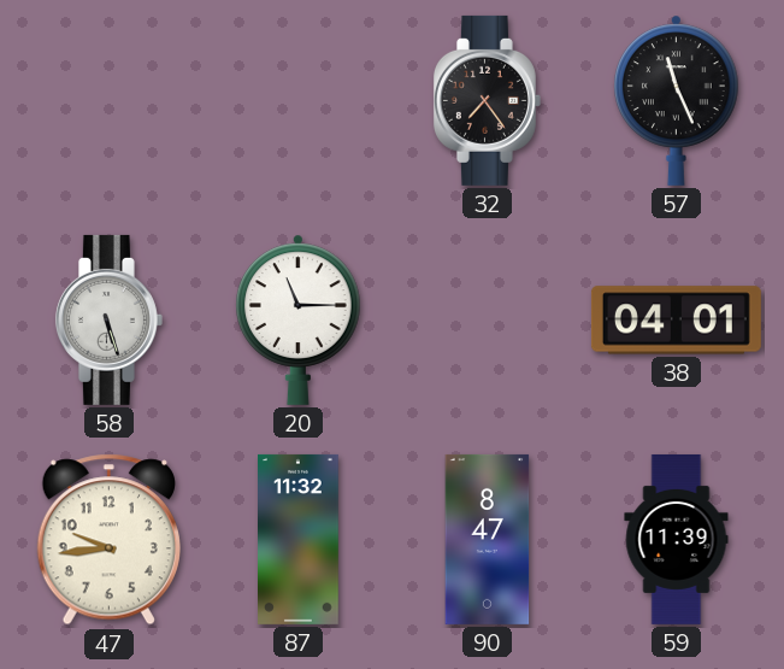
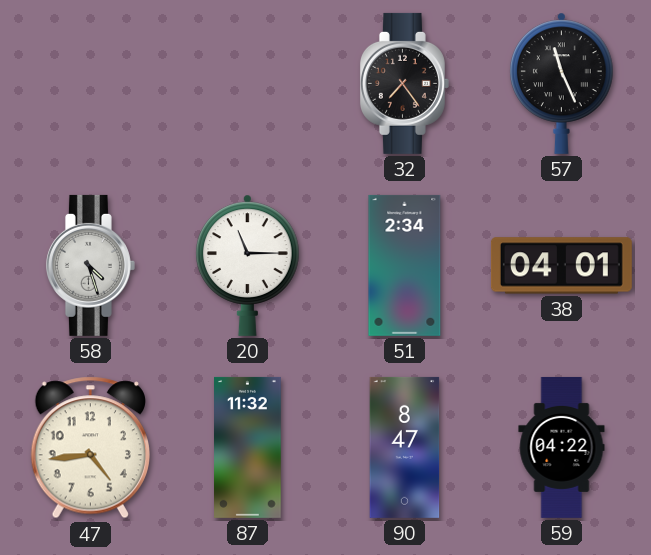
58: 5:27 -> 4:27
51: none -> 2:34
47: 9:44 -> 4:44
59: 11:39 -> 04:22
